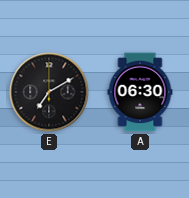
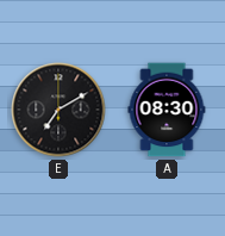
A: 06:30 -> 08:30
